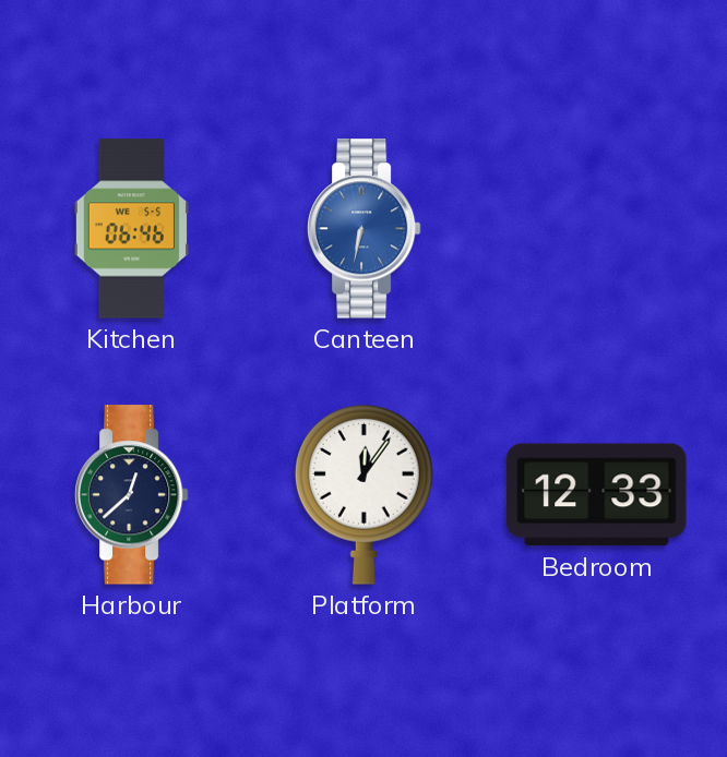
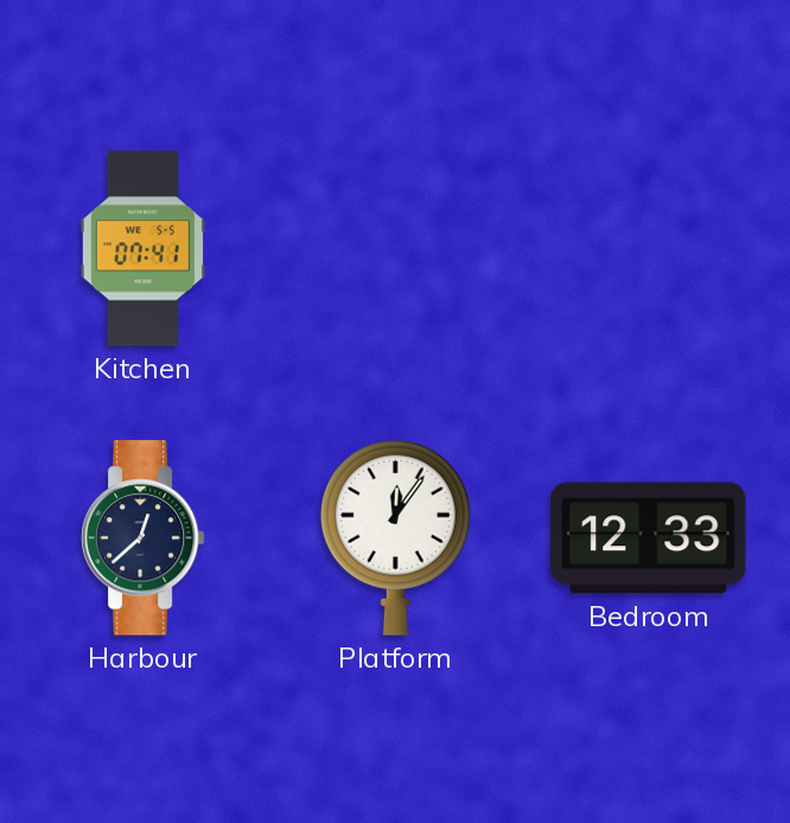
Kitchen: 06:46 -> 07:41
Canteen: 6:32 -> none
